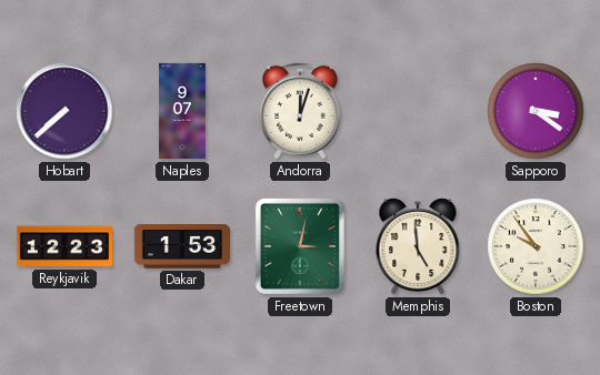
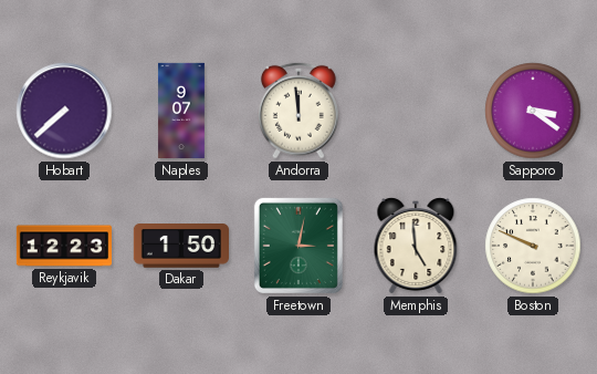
Andorra: 12:03 -> 11:59
Dakar: 1:53 -> 1:50
Boston: 9:54 -> 9:49
